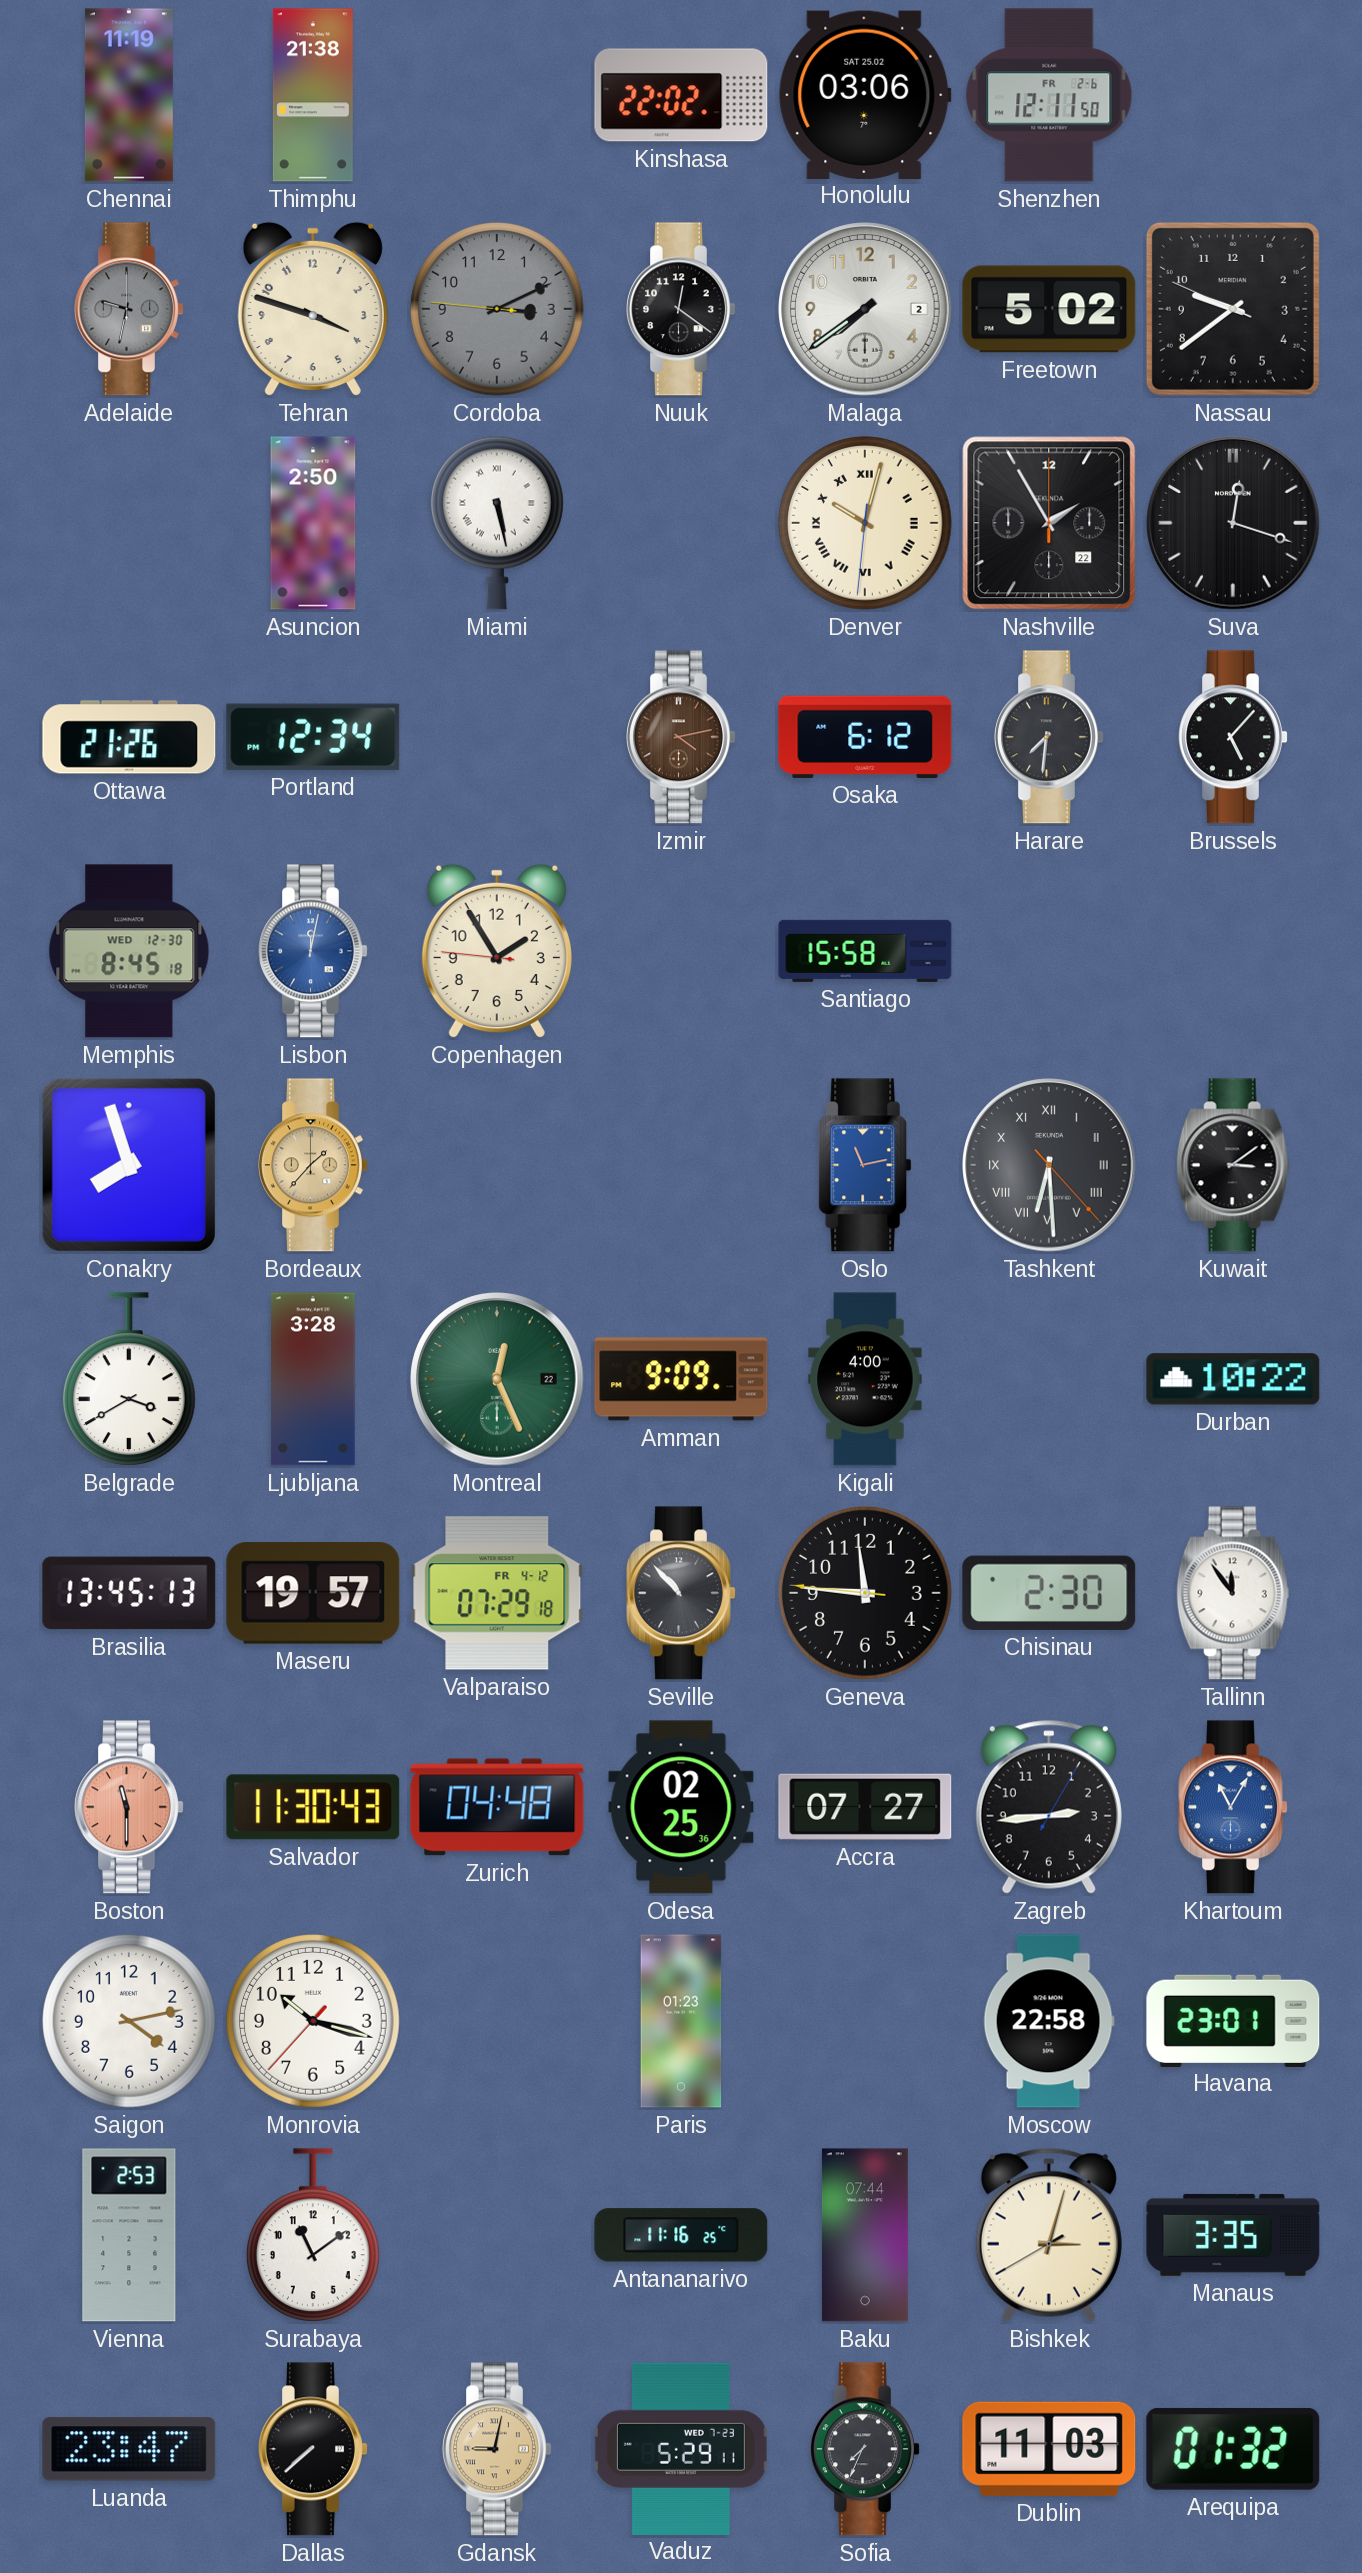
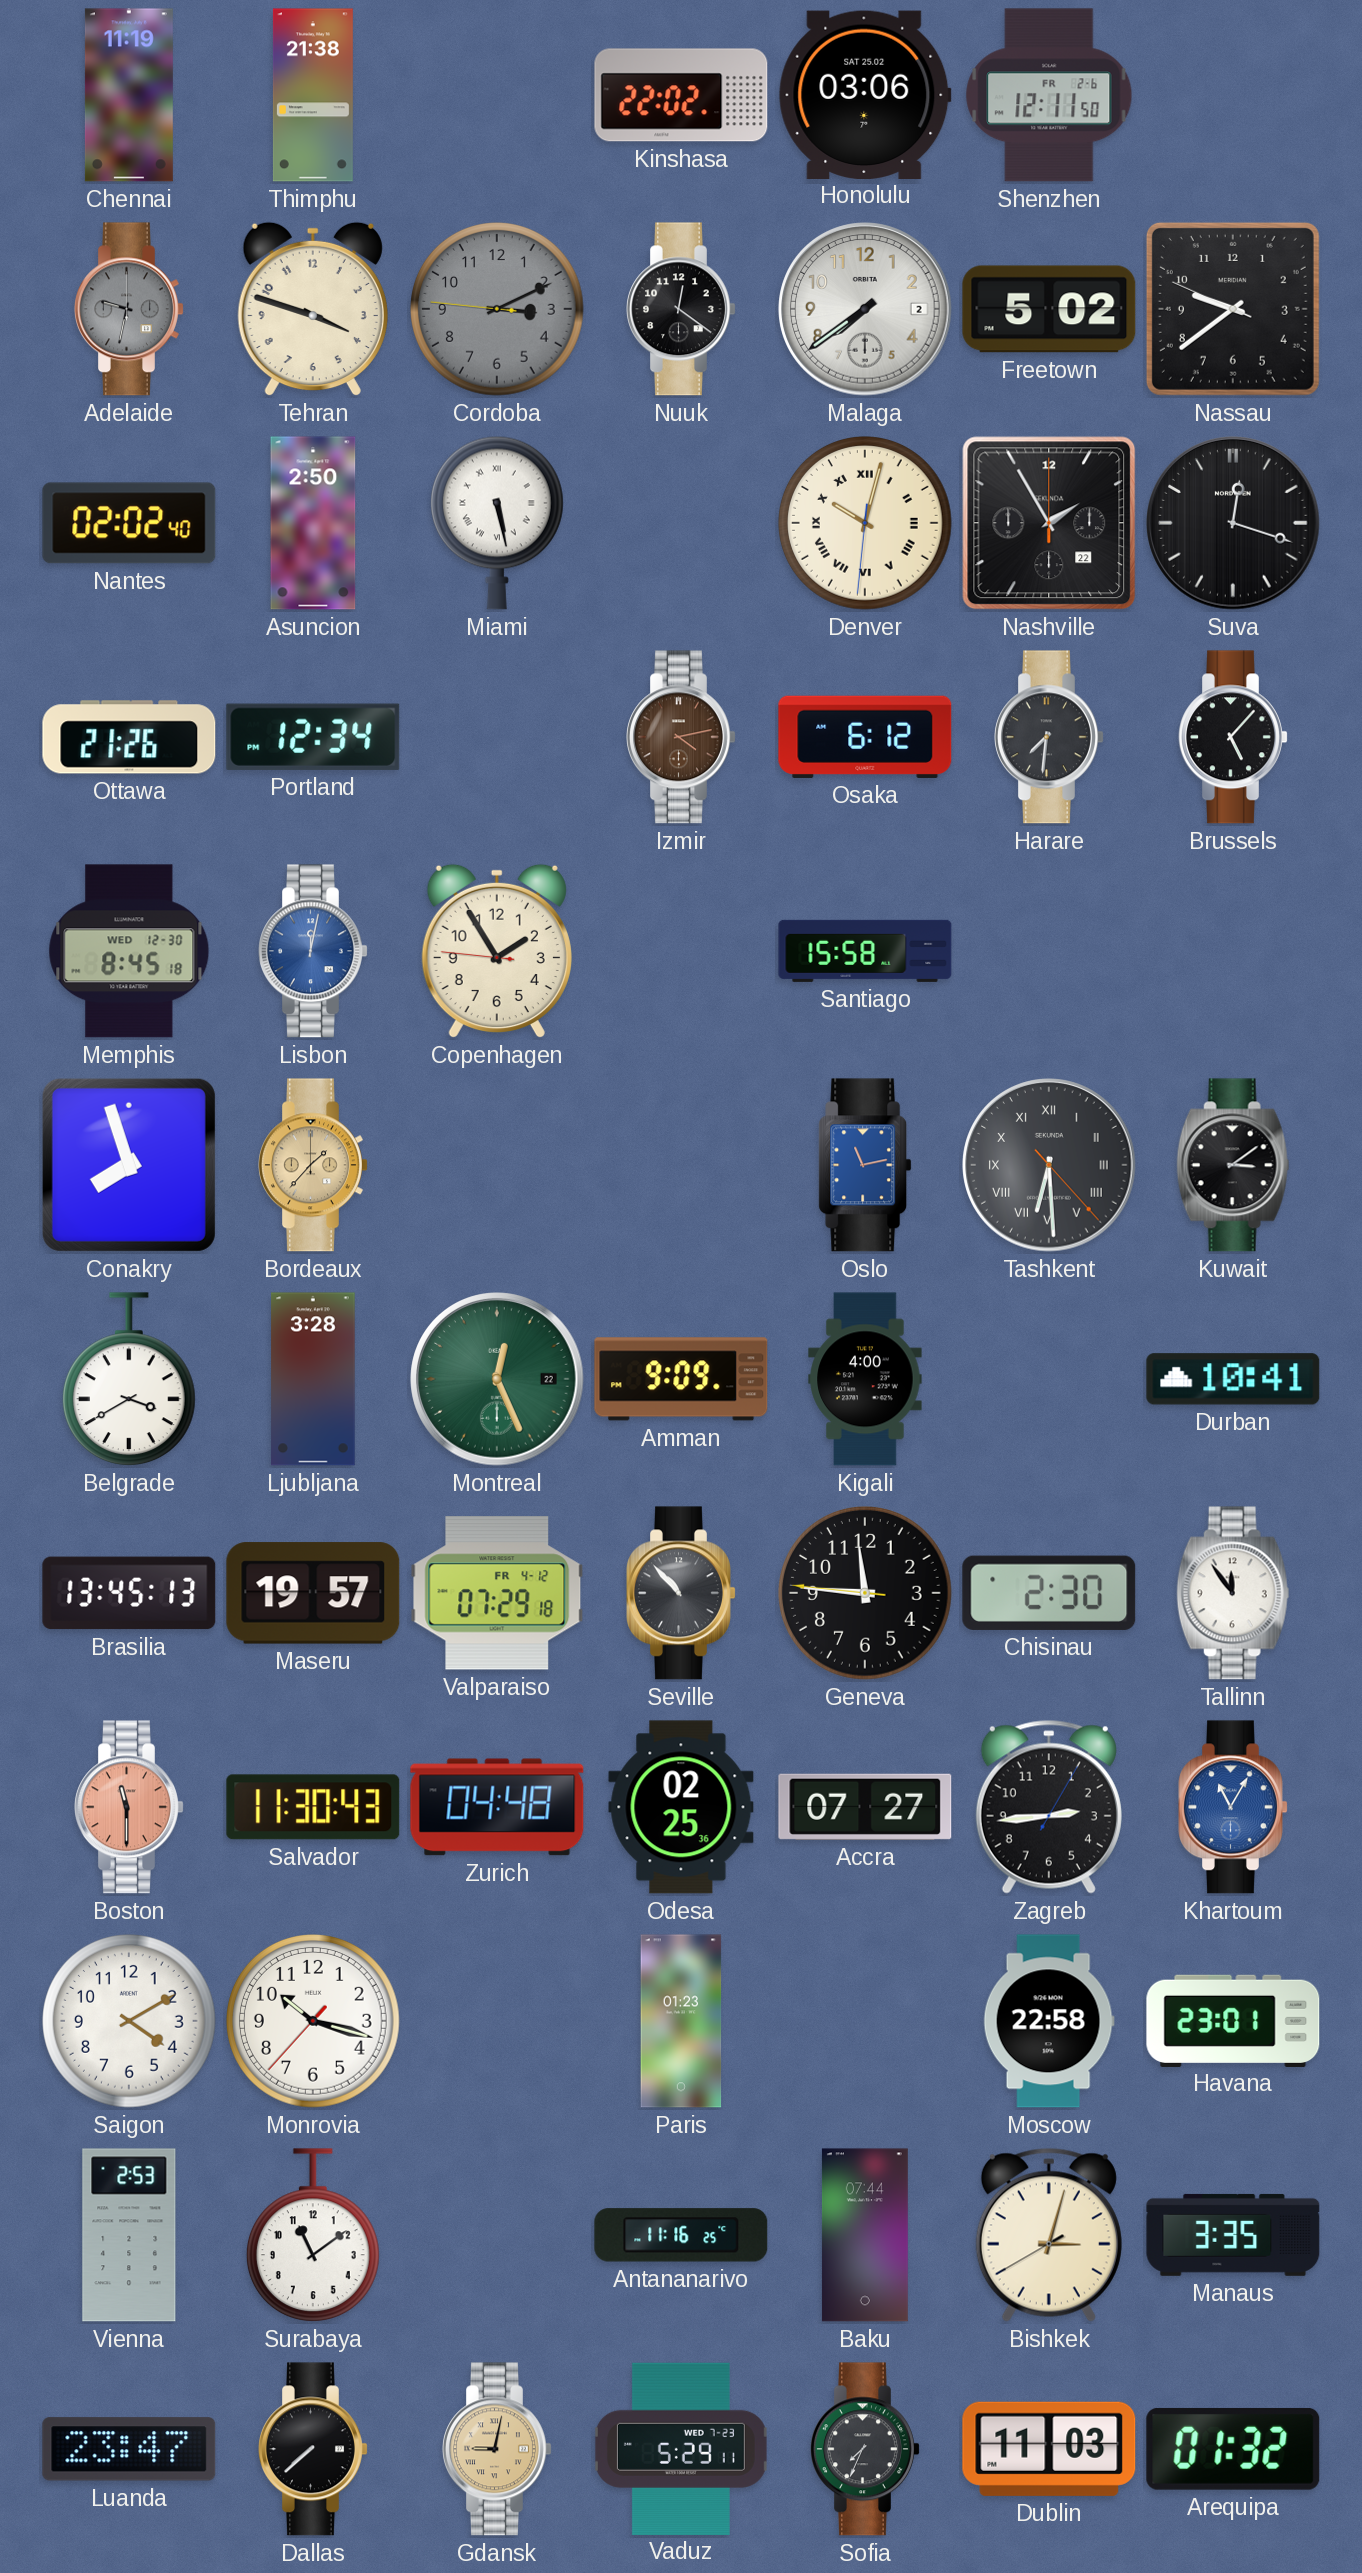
Nantes: none -> 02:02
Durban: 10:22 -> 10:41
Saigon: 4:13 -> 4:10
